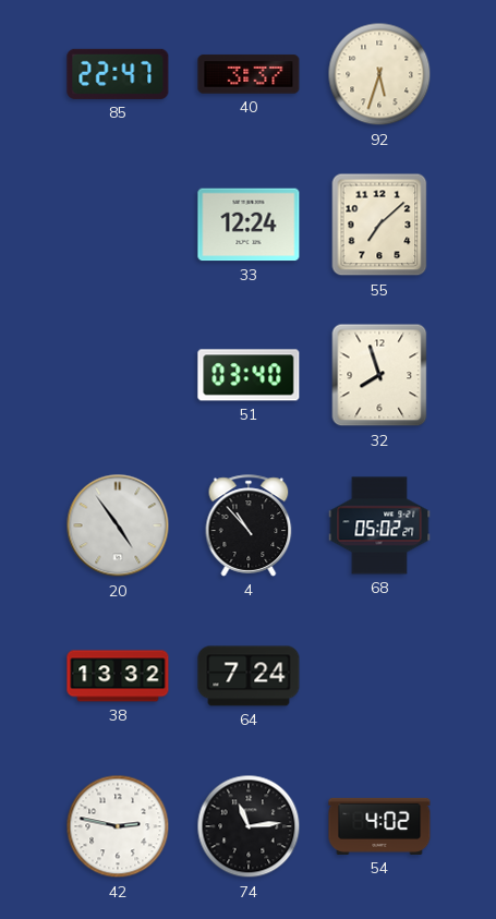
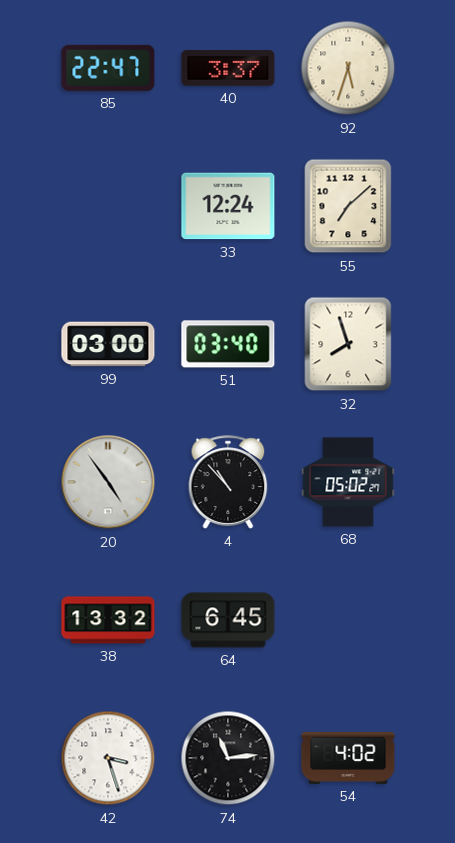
99: none -> 03:00
64: 7:24 -> 6:45
42: 2:47 -> 3:27
